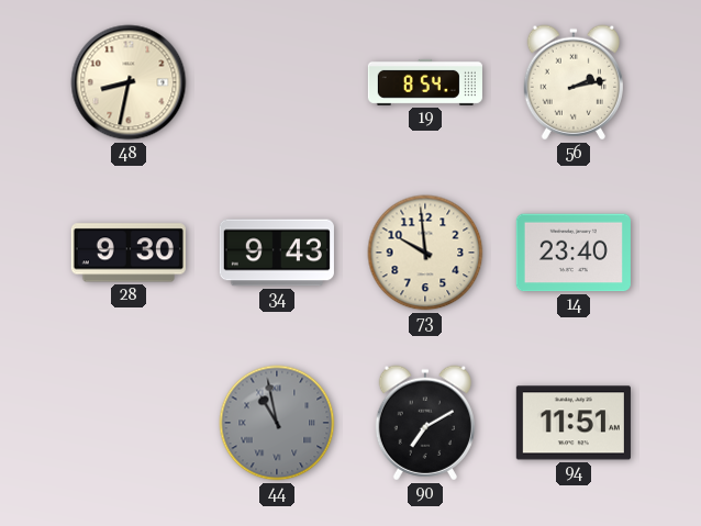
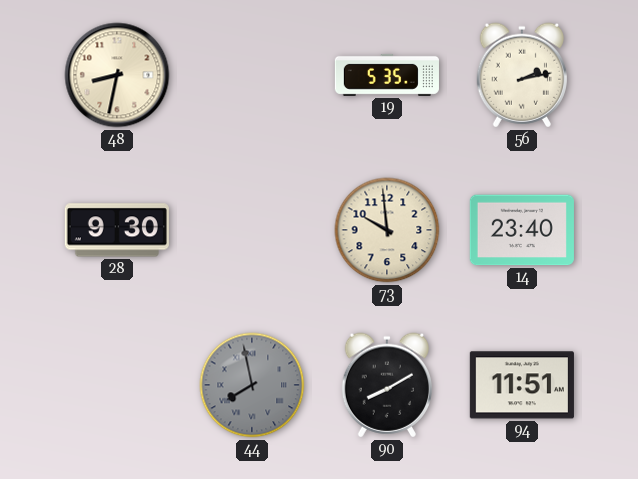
19: 8:54 -> 5:35
34: 9:43 -> none
44: 10:58 -> 7:58
90: 7:10 -> 8:10
